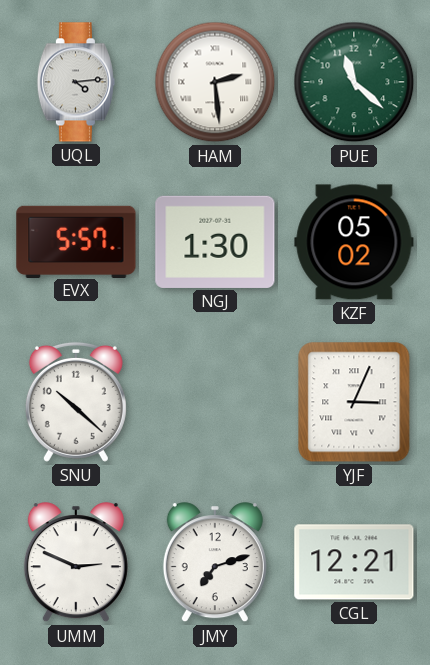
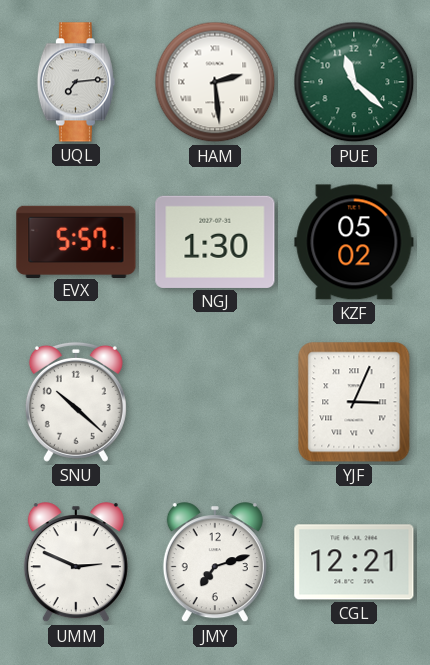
UQL: 4:14 -> 7:14
